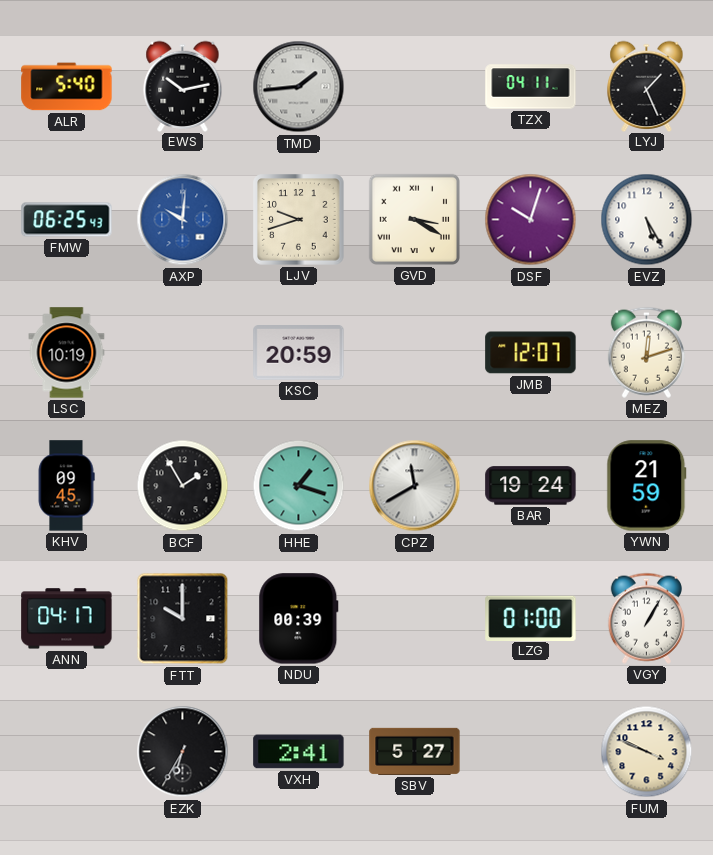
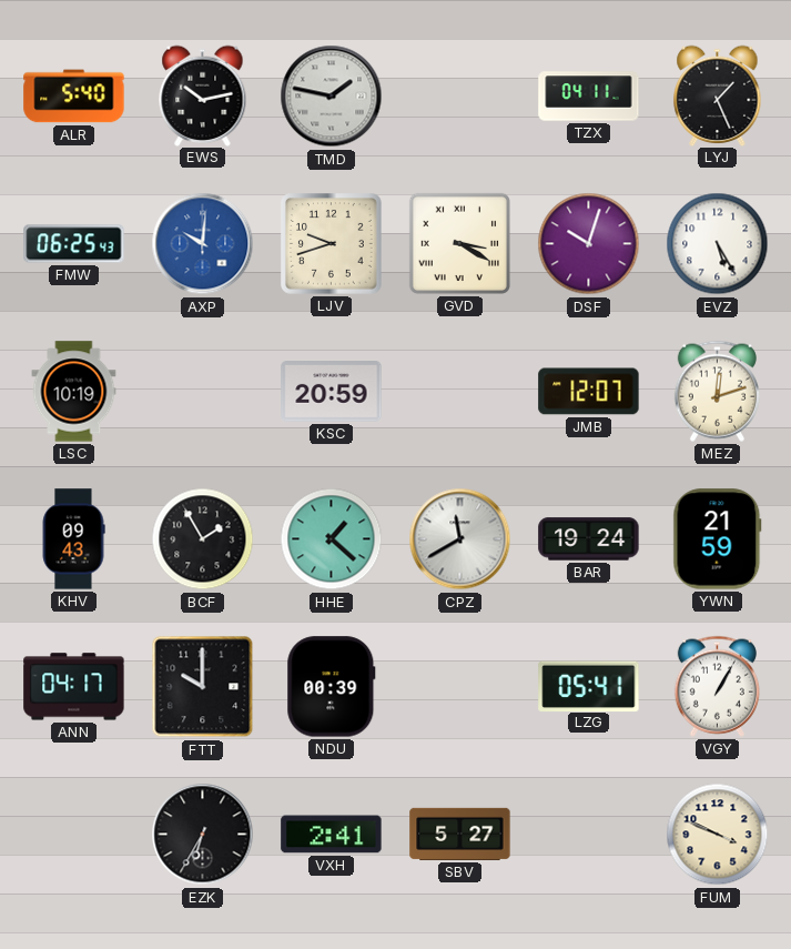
TMD: 1:44 -> 1:47
KHV: 09:45 -> 09:43
HHE: 1:18 -> 1:22
LZG: 01:00 -> 05:41
